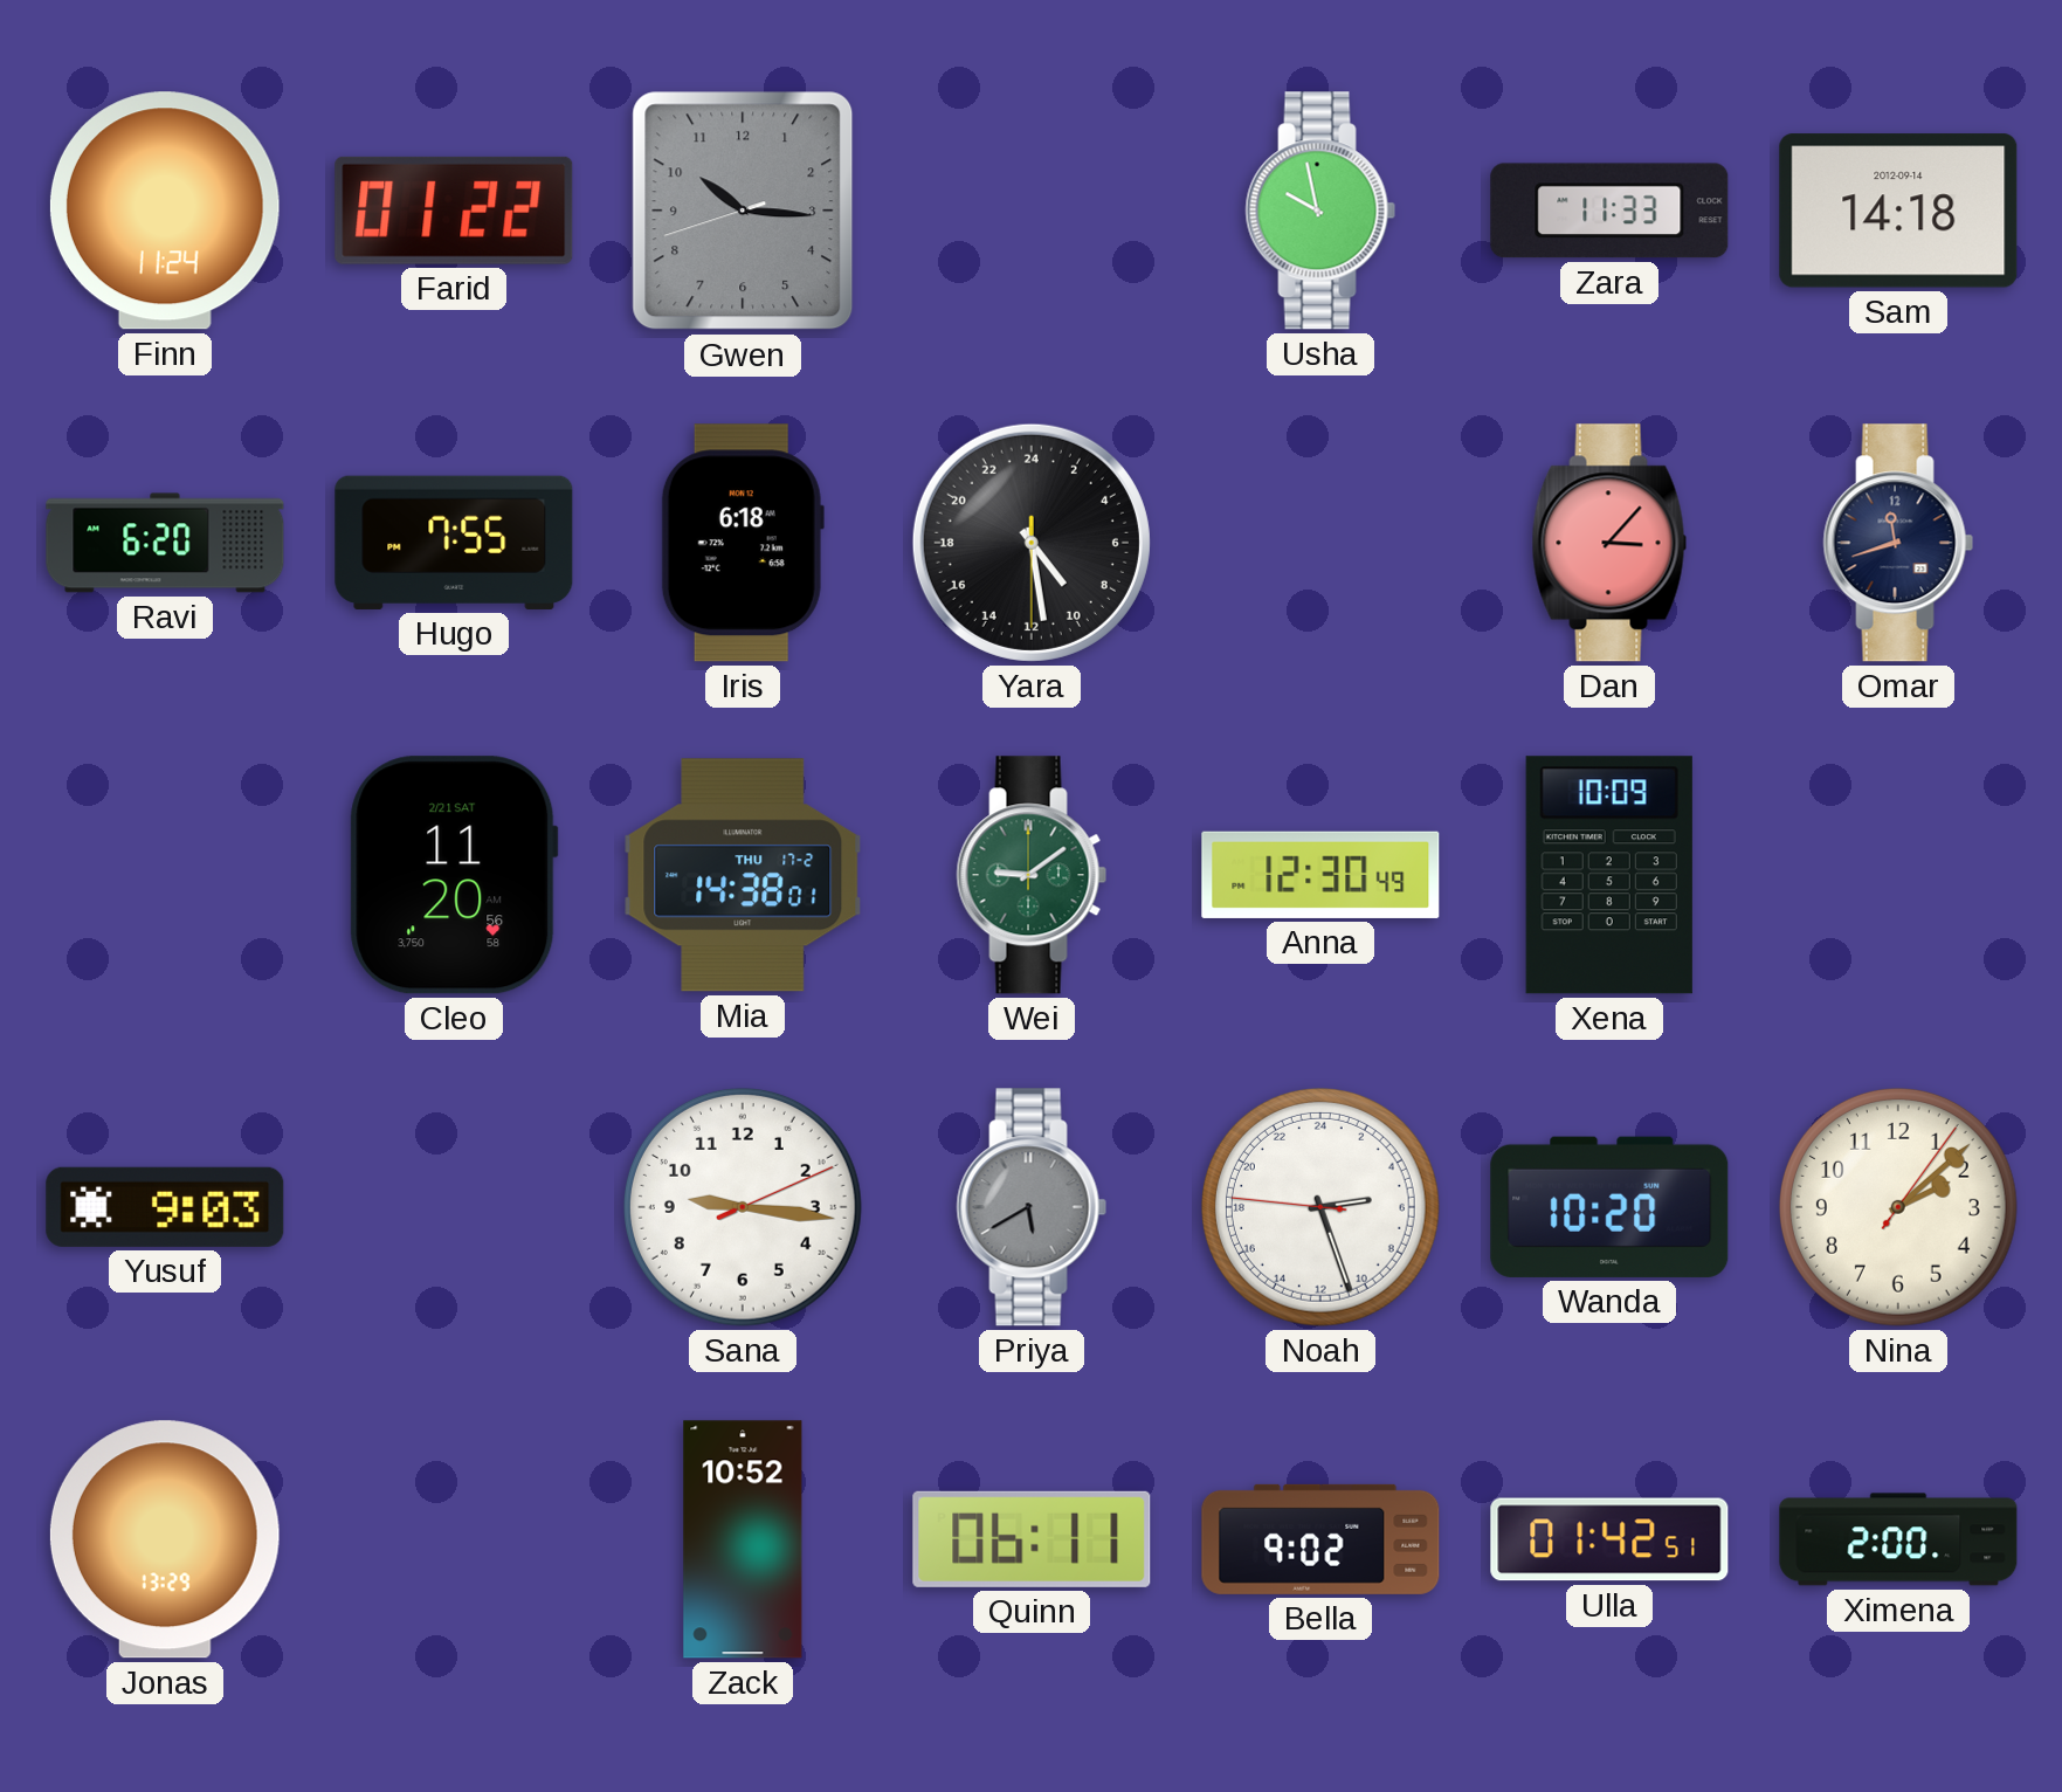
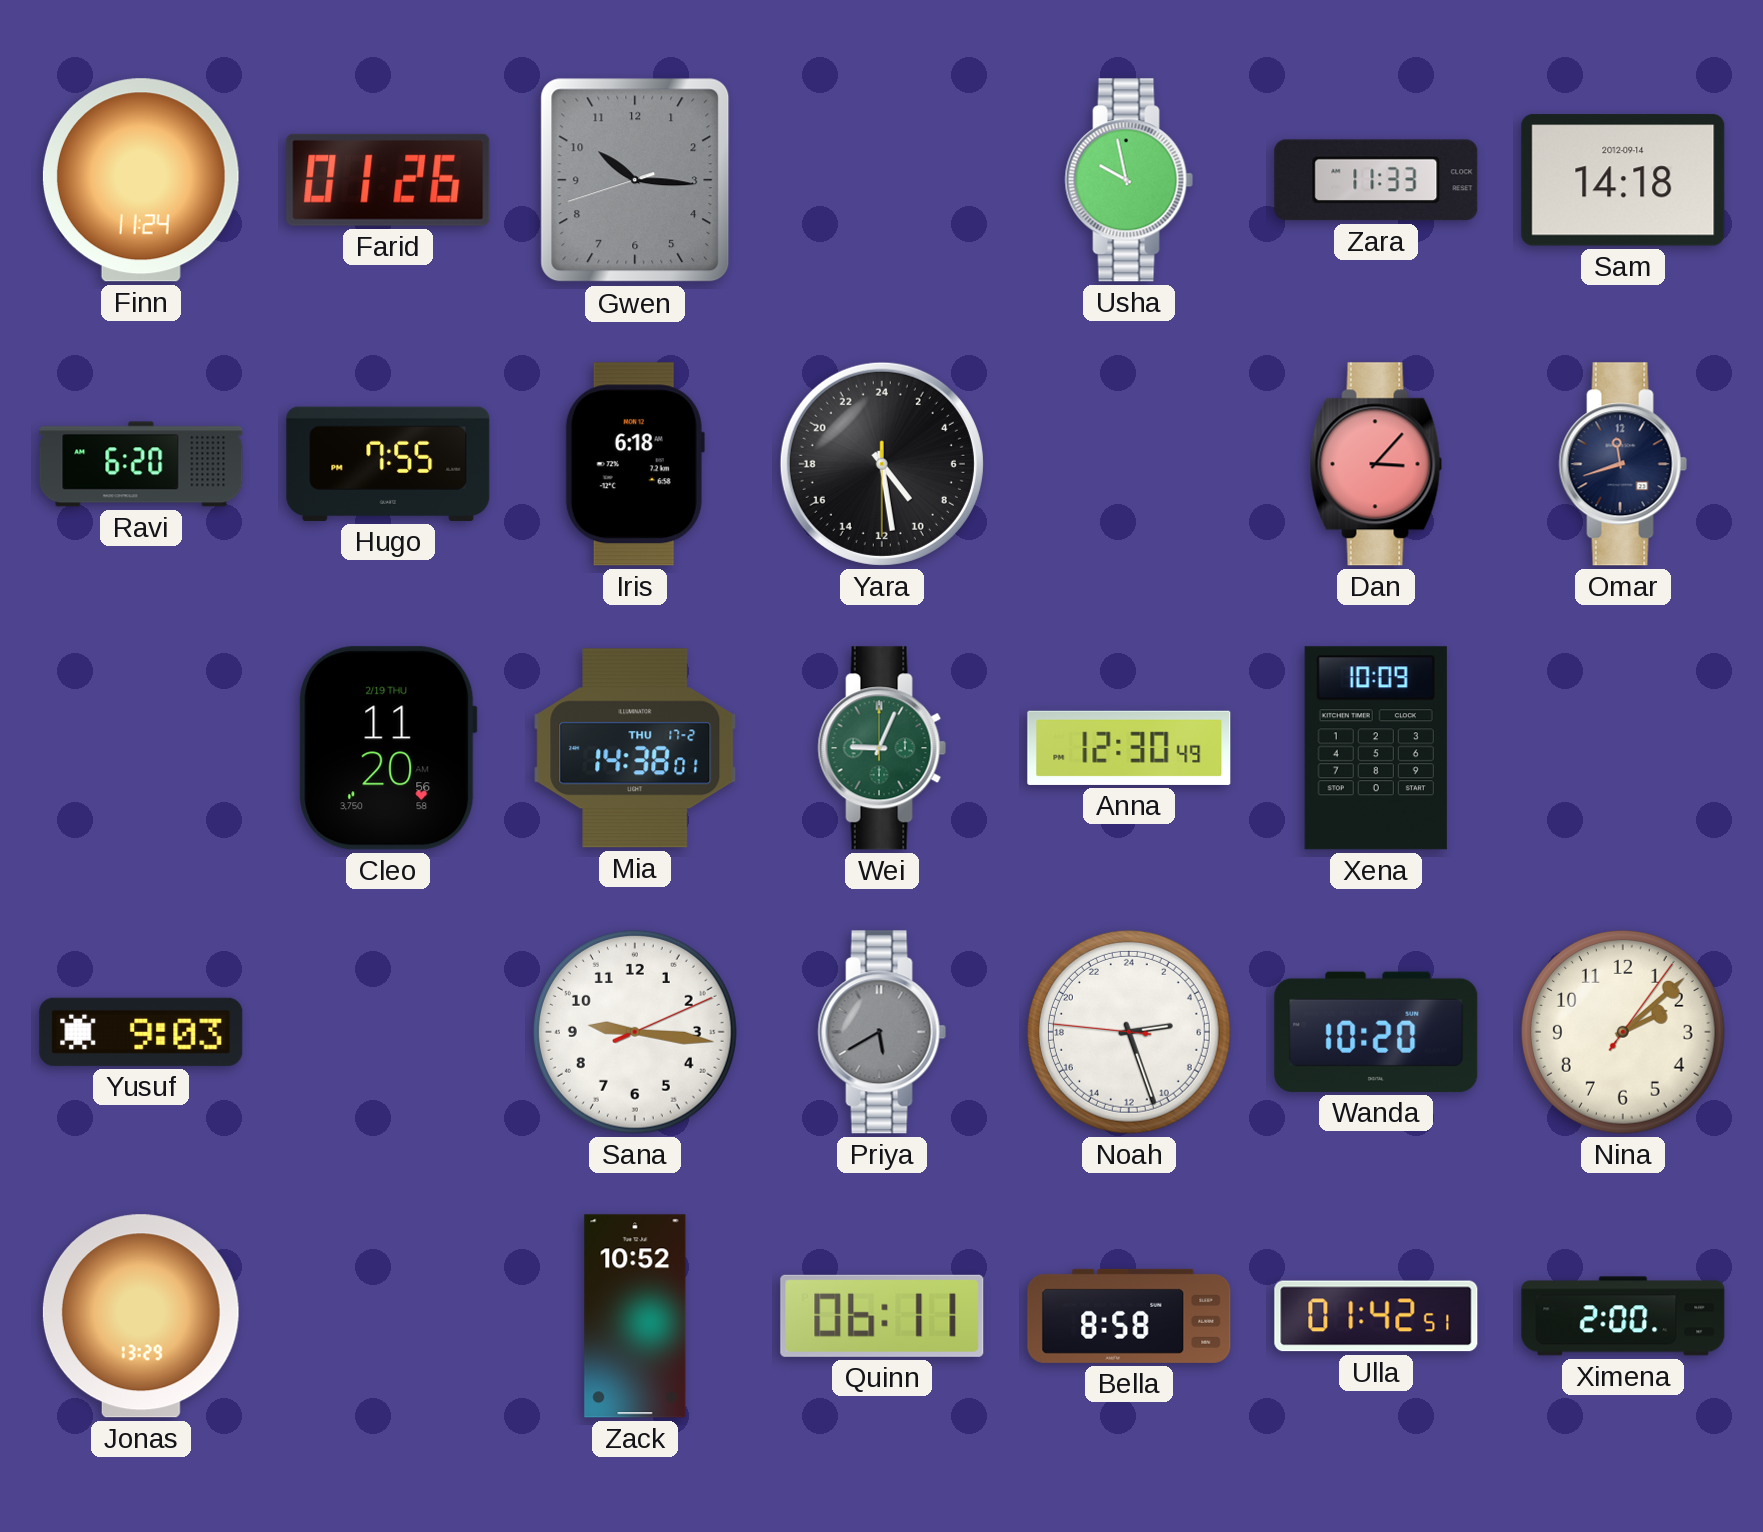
Farid: 01:22 -> 01:26
Cleo date: 2/21 SAT -> 2/19 THU
Wei: 9:09 -> 9:04
Bella: 9:02 -> 8:58
